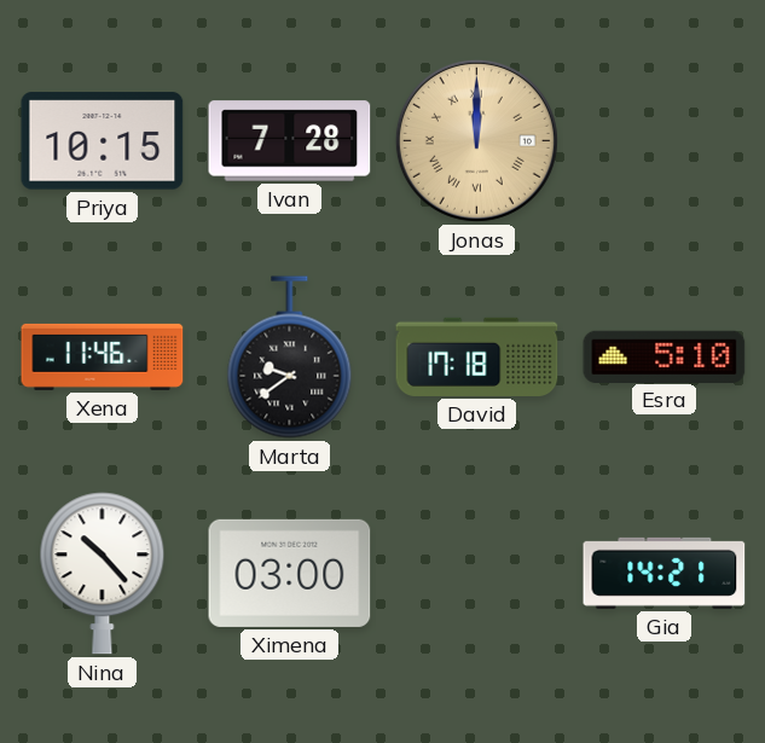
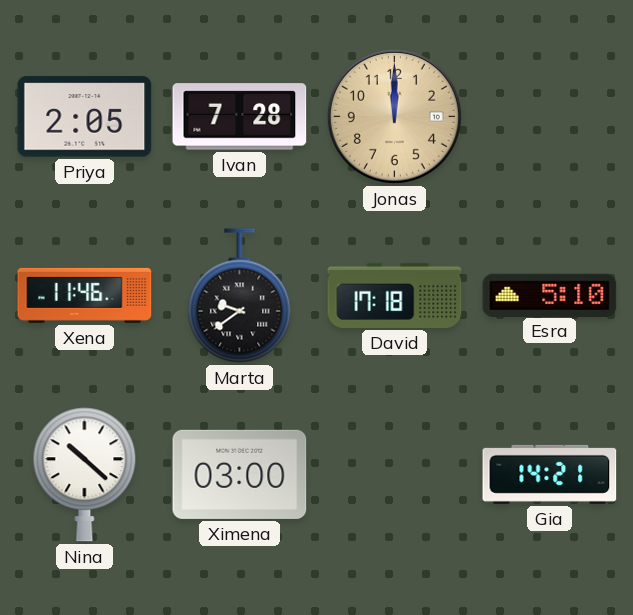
Priya: 10:15 -> 2:05
Jonas numerals: Roman -> Arabic
Nina: 10:23 -> 10:22
